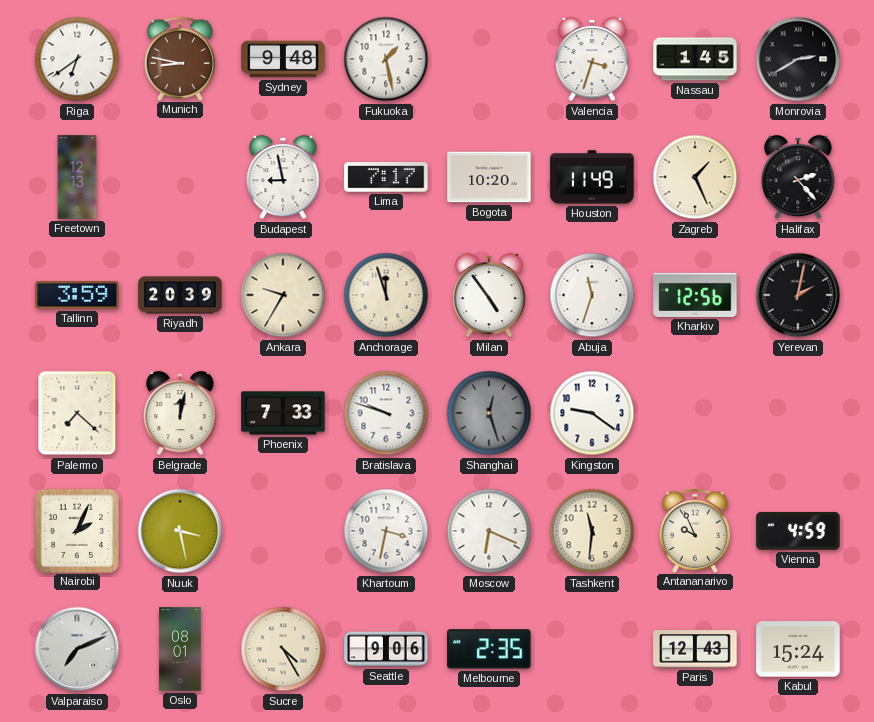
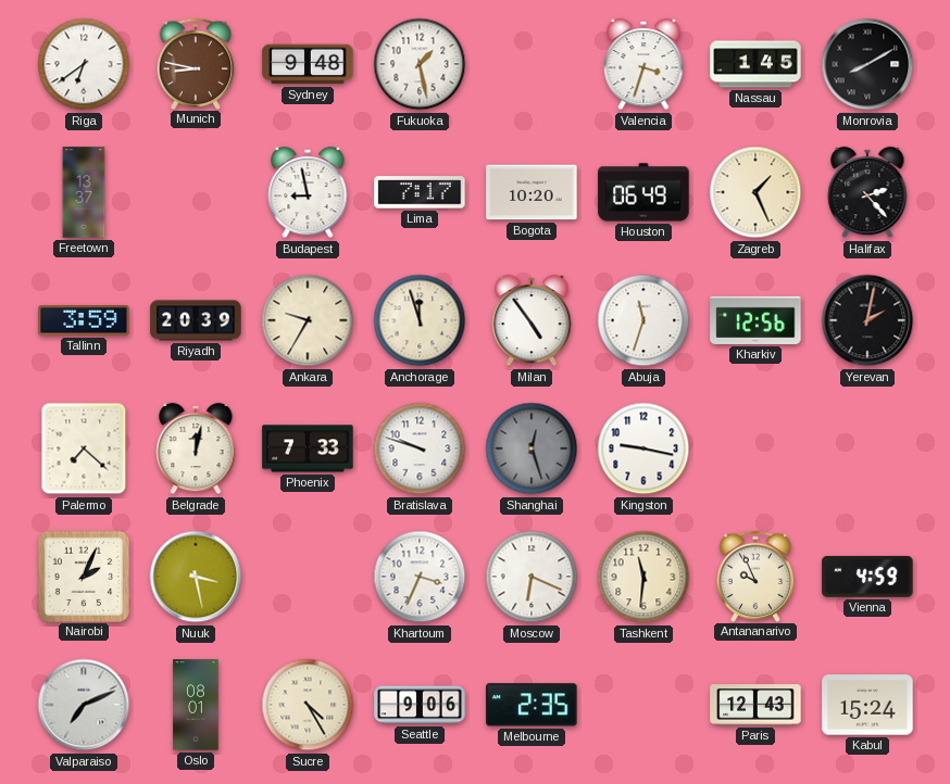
Monrovia: 2:40 -> 8:10
Freetown: 12:13 -> 13:37
Houston: 11:49 -> 06:49
Kingston: 9:21 -> 9:17
Khartoum: 3:32 -> 3:34
